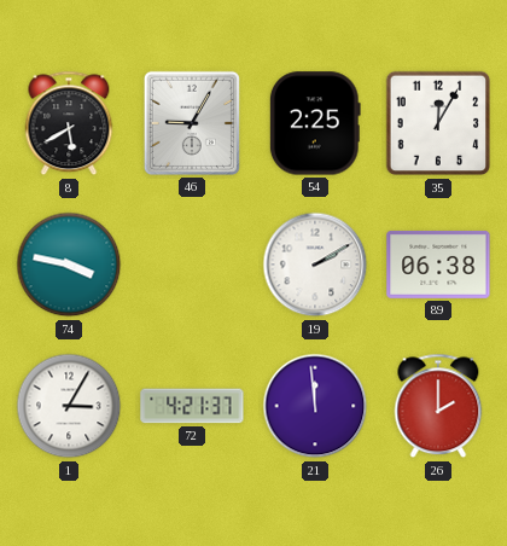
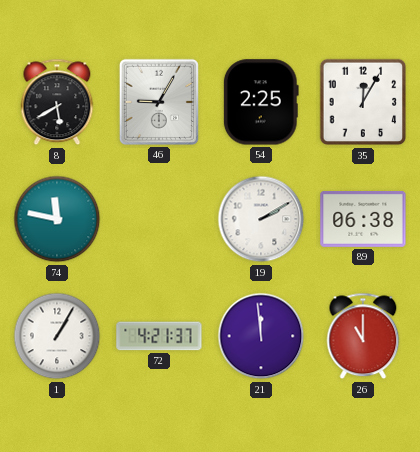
74: 3:47 -> 11:47
1: 3:05 -> 1:05
26: 2:00 -> 11:00
